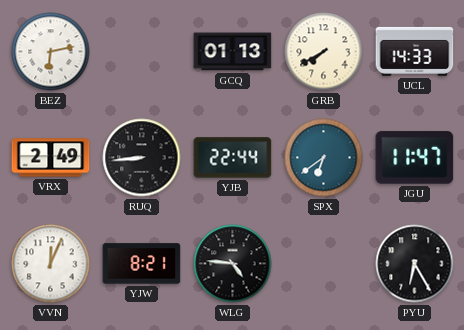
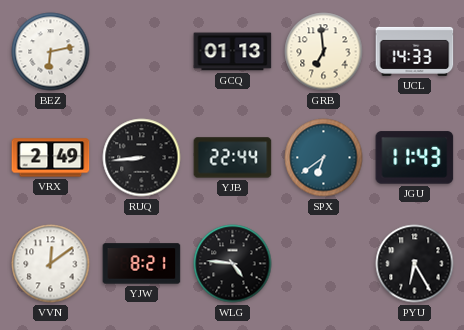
GRB: 7:40 -> 6:59
JGU: 11:47 -> 11:43
VVN: 12:04 -> 12:09
